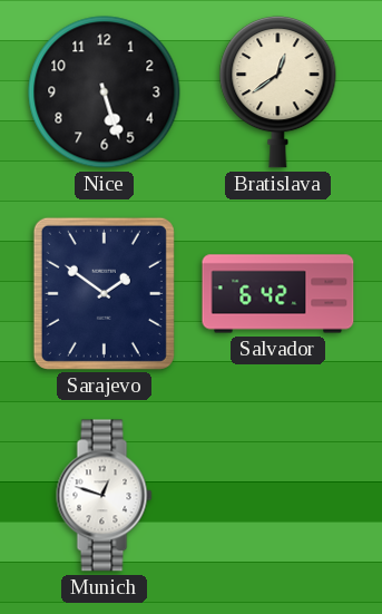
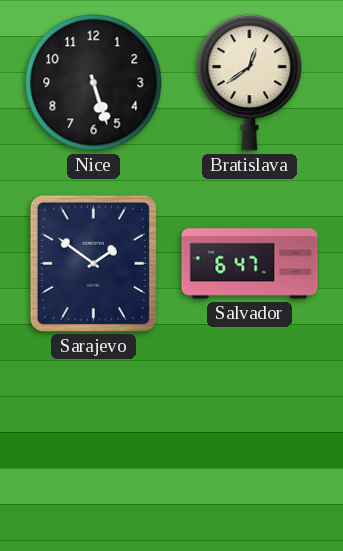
Salvador: 6:42 -> 6:47
Munich: 12:48 -> none
